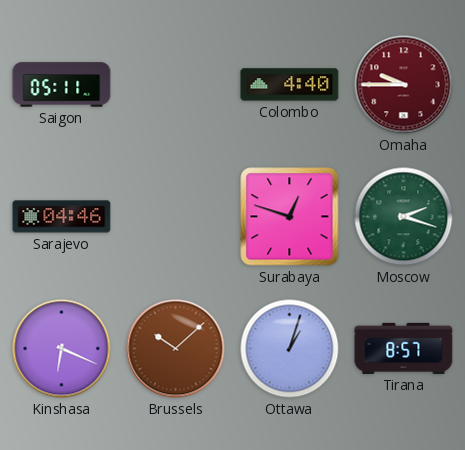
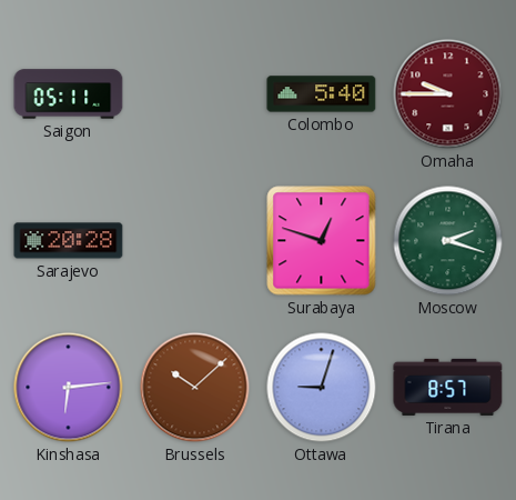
Colombo: 4:40 -> 5:40
Sarajevo: 04:46 -> 20:28
Kinshasa: 6:19 -> 6:14
Ottawa: 1:03 -> 9:03
